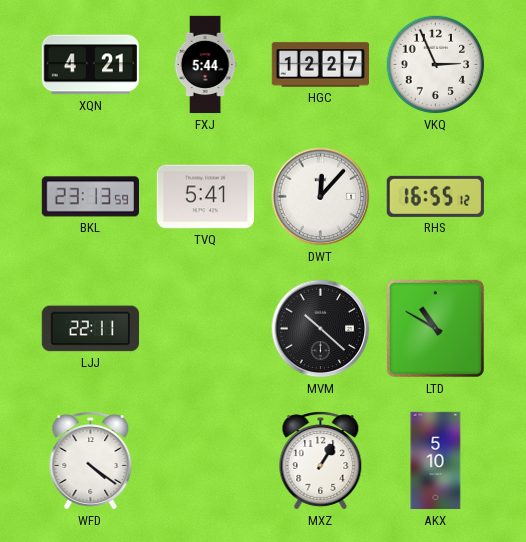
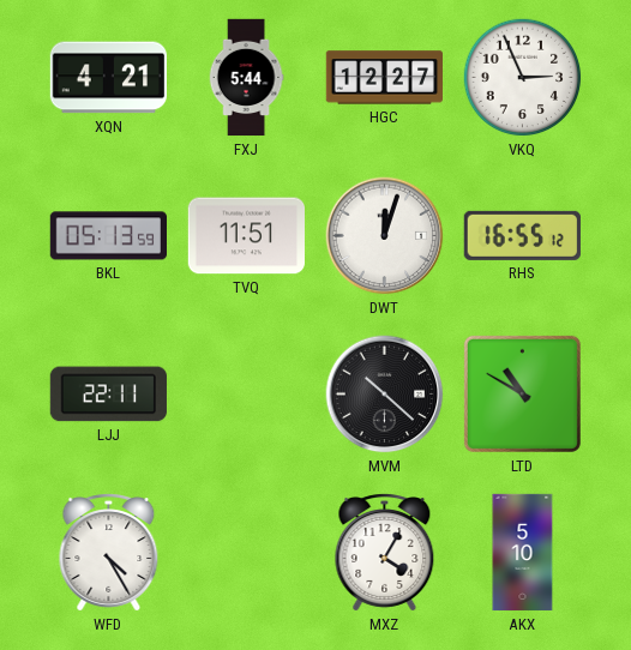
BKL: 23:13 -> 05:13
TVQ: 5:41 -> 11:51
DWT: 12:07 -> 12:03
WFD: 4:21 -> 4:25
MXZ: 1:05 -> 4:05
